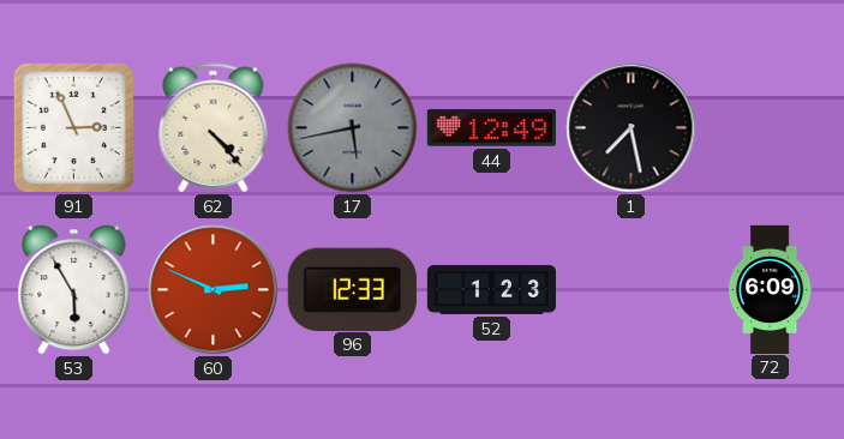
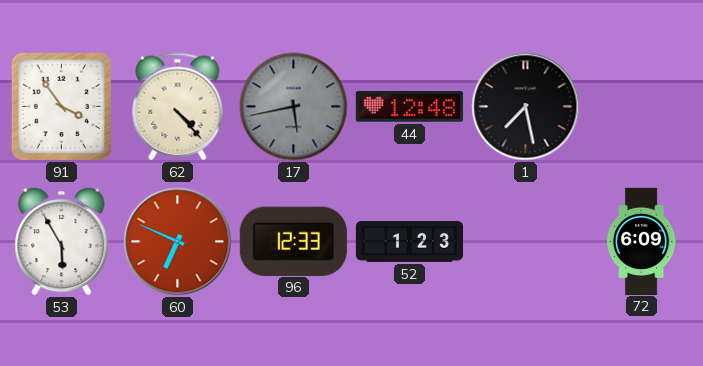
91: 2:56 -> 3:54
44: 12:49 -> 12:48
60: 2:49 -> 6:49
